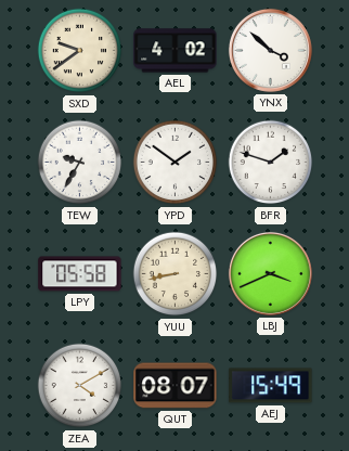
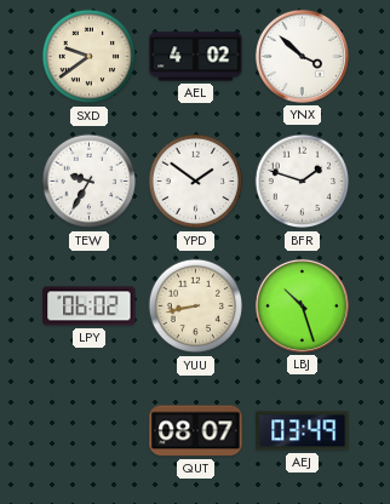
LPY: 05:58 -> 06:02
LBJ: 3:41 -> 10:27
ZEA: 4:10 -> none
AEJ: 15:49 -> 03:49
